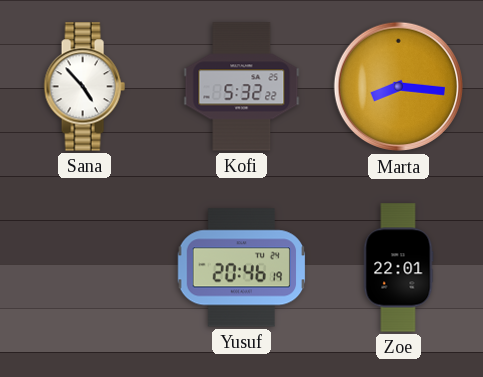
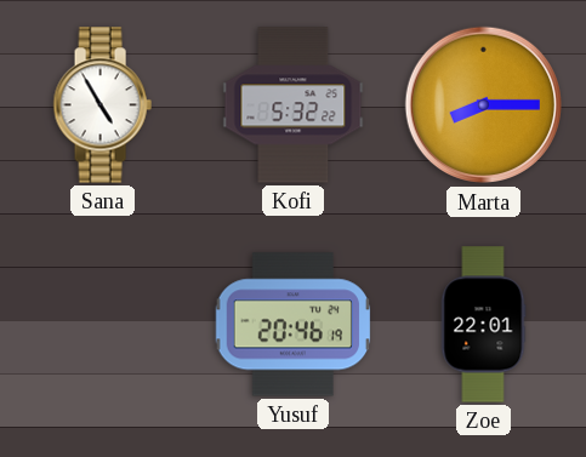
Sana: 4:53 -> 4:55
Marta: 8:16 -> 8:15
